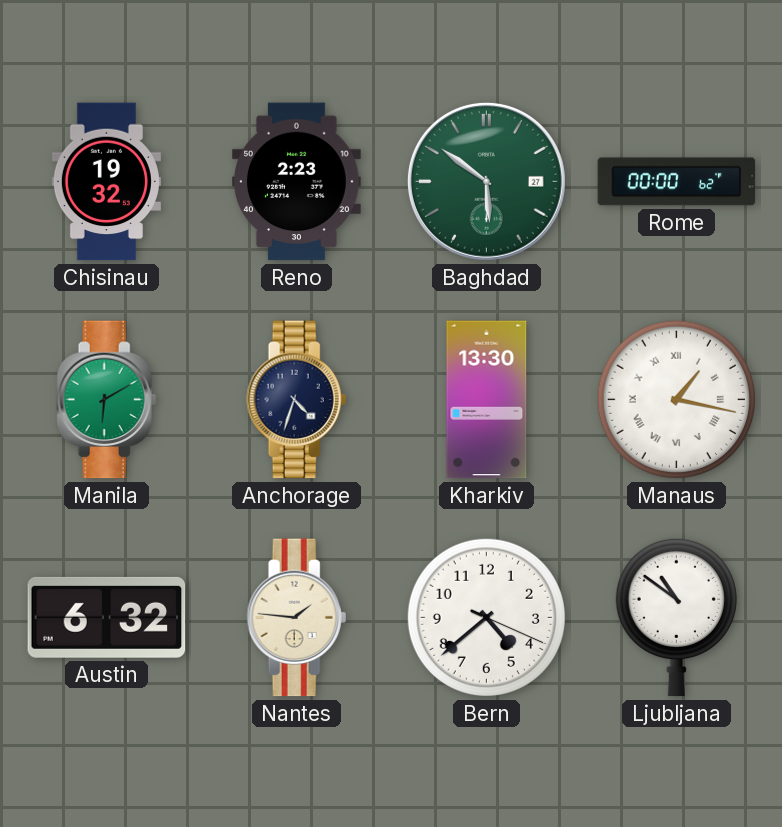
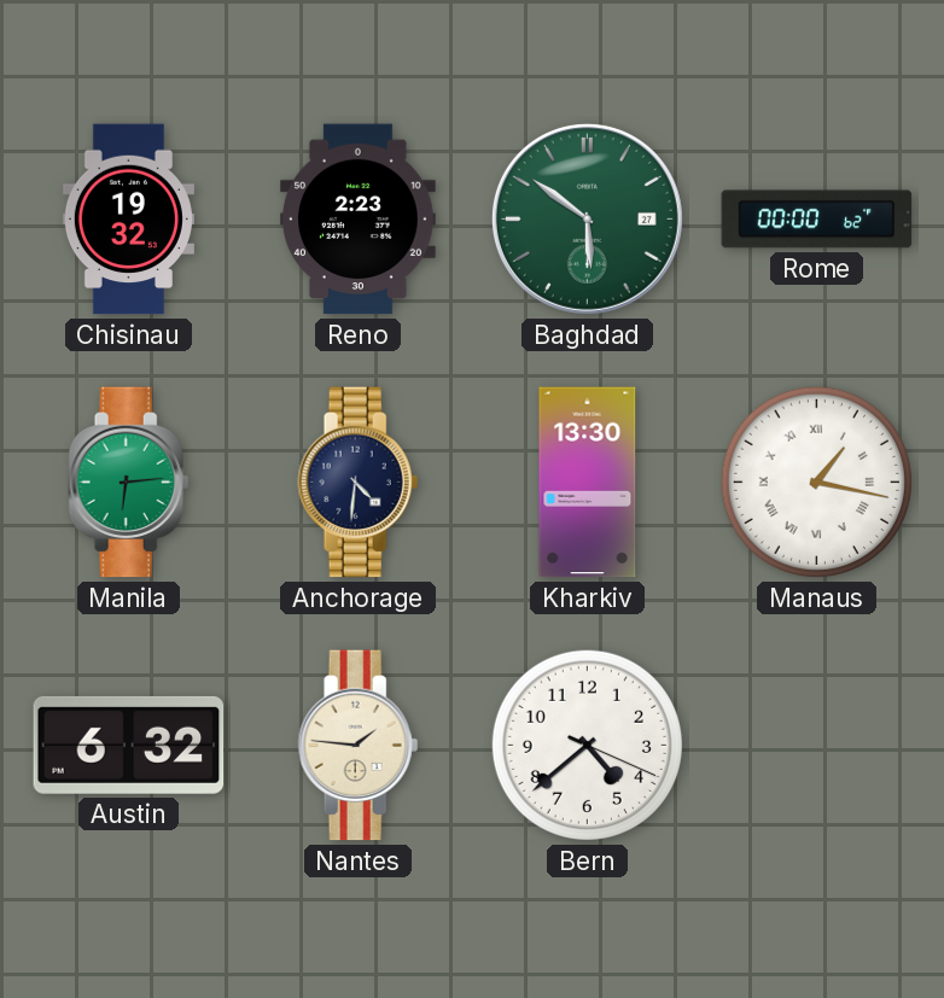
Manila: 6:10 -> 6:14
Anchorage: 4:33 -> 4:31
Ljubljana: 10:51 -> none
